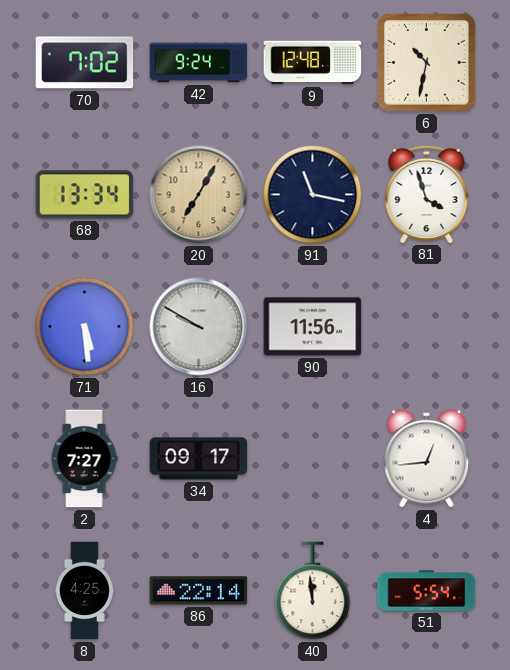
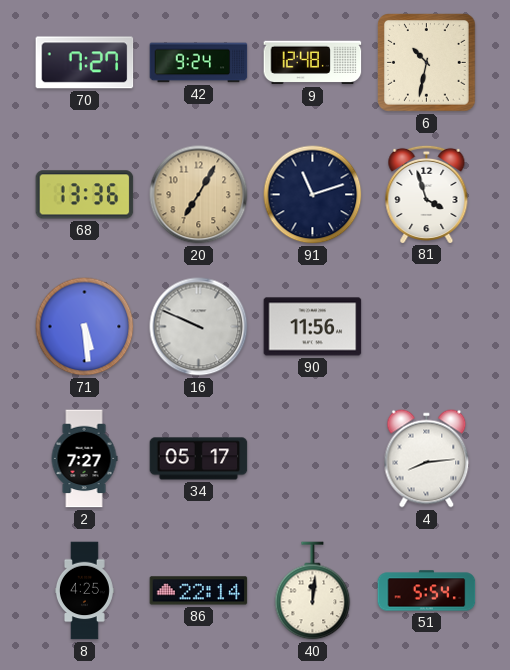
70: 7:02 -> 7:27
68: 13:34 -> 13:36
91: 11:17 -> 11:12
16: 9:50 -> 9:49
34: 09:17 -> 05:17
4: 12:44 -> 8:14
40: 11:59 -> 12:01
